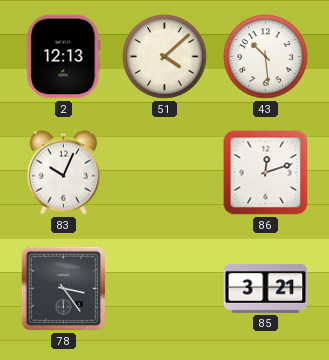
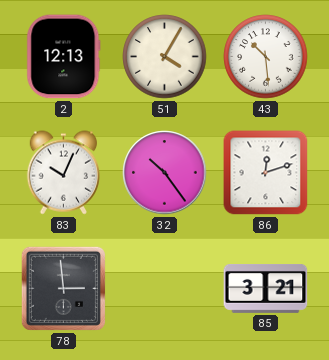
51: 4:08 -> 4:05
32: none -> 10:24
78: 3:24 -> 2:59
